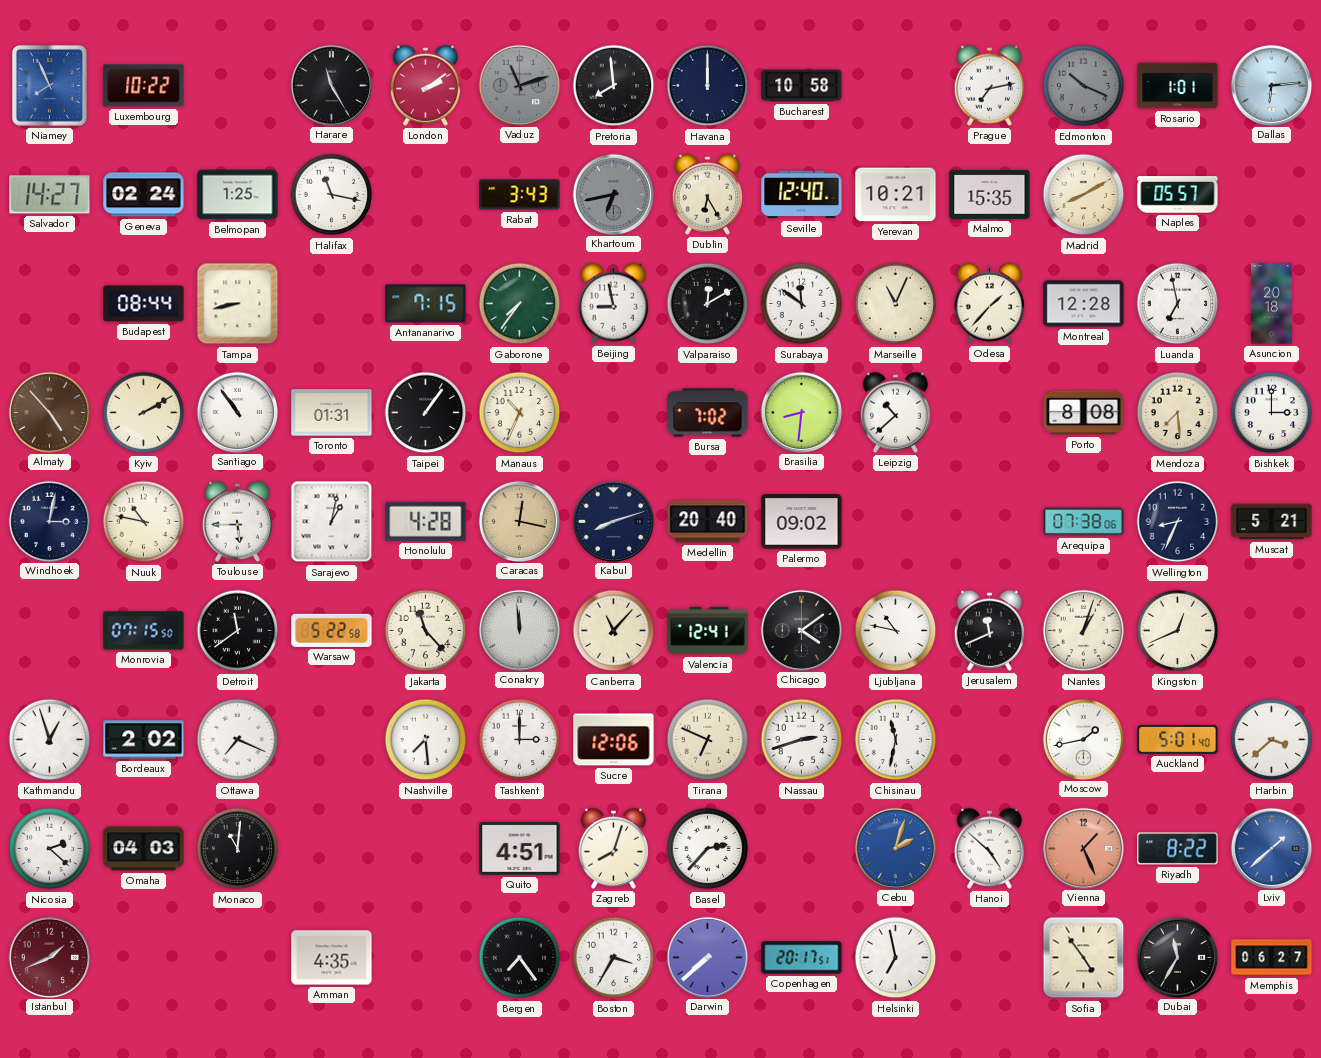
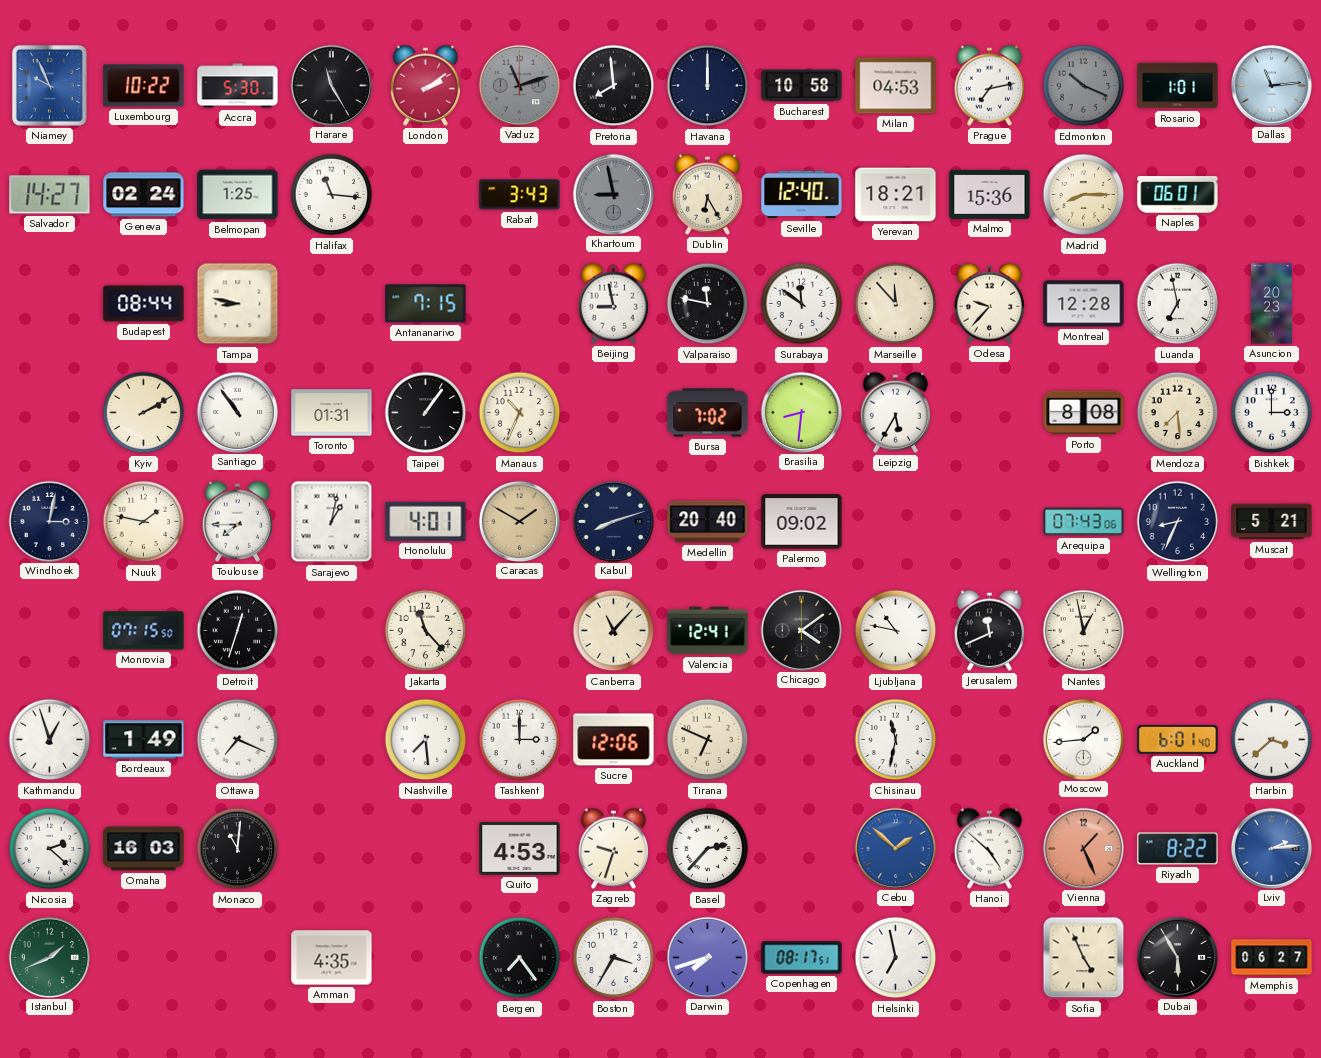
Niamey: 7:56 -> 9:56
Accra: none -> 5:30
Milan: none -> 04:53
Dallas: 6:14 -> 11:14
Halifax: 11:17 -> 11:16
Khartoum: 6:43 -> 8:58
Yerevan: 10:21 -> 18:21
Malmo: 15:35 -> 15:36
Madrid: 8:10 -> 8:15
Naples: 05:57 -> 06:01
Tampa: 8:43 -> 8:47
Gaborone: 7:36 -> none
Valparaiso: 12:10 -> 11:47
Marseille: 11:04 -> 11:53
Odesa: 1:37 -> 9:37
Asuncion: 20:18 -> 20:23
Almaty: 4:53 -> none
Leipzig: 10:38 -> 5:35
Nuuk: 10:47 -> 1:47
Toulouse: 5:45 -> 7:45
Honolulu: 4:28 -> 4:01
Caracas: 12:17 -> 1:50
Arequipa: 07:38 -> 07:43
Detroit: 11:39 -> 12:33
Warsaw: 5:22 -> none
Conakry: 11:59 -> none
Nantes: 1:03 -> 12:58
Kingston: 12:41 -> none
Bordeaux: 2:02 -> 1:49
Nassau: 2:42 -> none
Moscow: 1:43 -> 1:44
Auckland: 5:01 -> 6:01
Omaha: 04:03 -> 16:03
Quito: 4:51 -> 4:53
Zagreb: 8:03 -> 9:33
Cebu: 2:03 -> 1:52
Lviv: 1:38 -> 2:14
Istanbul dial: burgundy -> green
Darwin: 7:38 -> 7:42
Copenhagen: 20:17 -> 08:17
Sofia: 4:54 -> 4:56
Dubai: 11:35 -> 5:55
